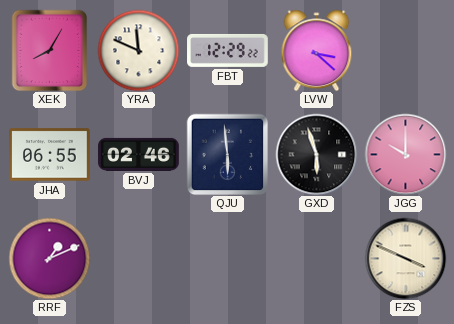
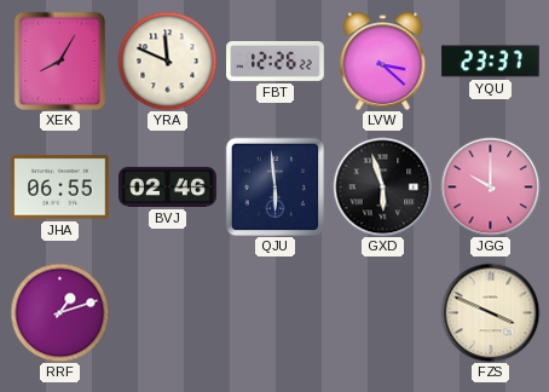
FBT: 12:29 -> 12:26
YQU: none -> 23:37
RRF: 1:11 -> 1:12
